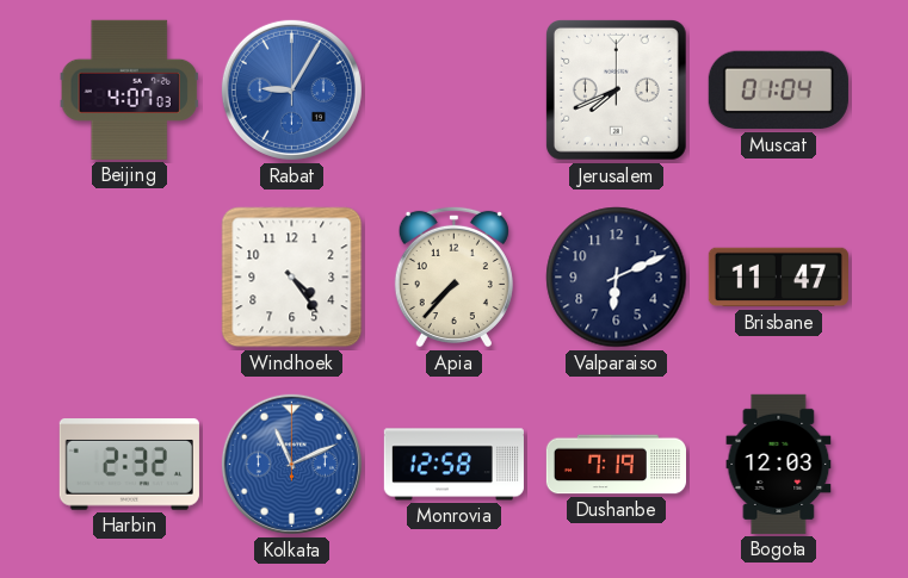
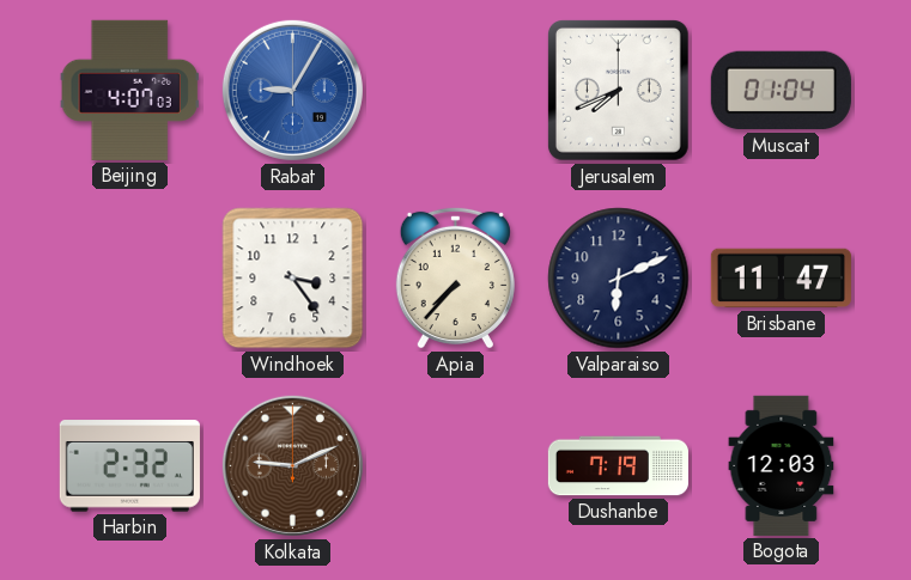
Windhoek: 4:24 -> 3:24
Kolkata: 11:11 -> 9:11
Kolkata dial: blue -> brown
Monrovia: 12:58 -> none
